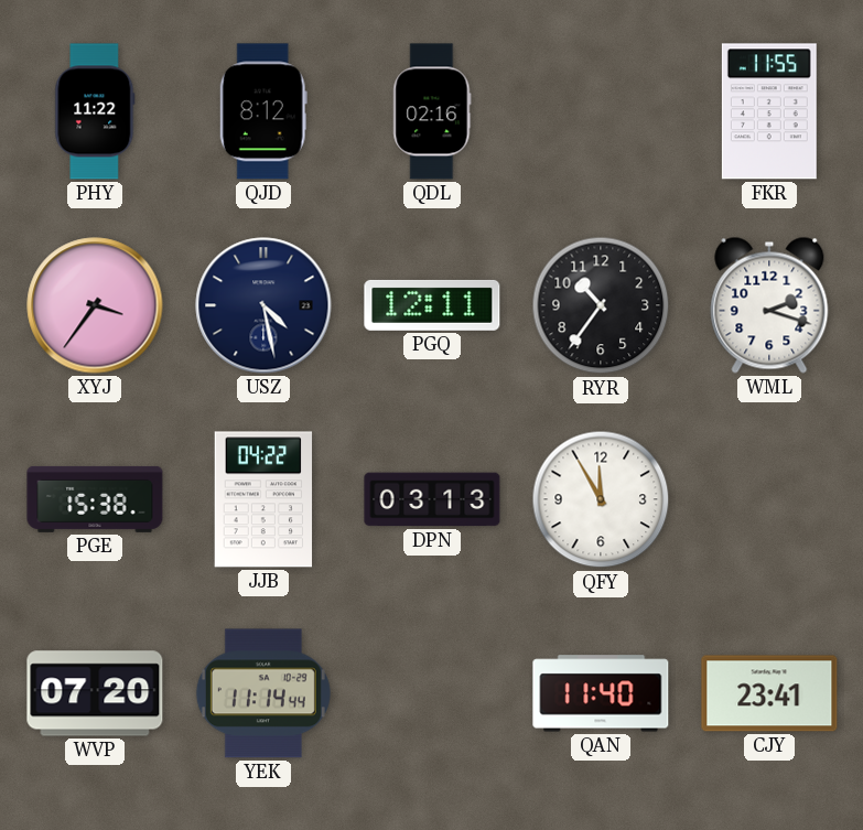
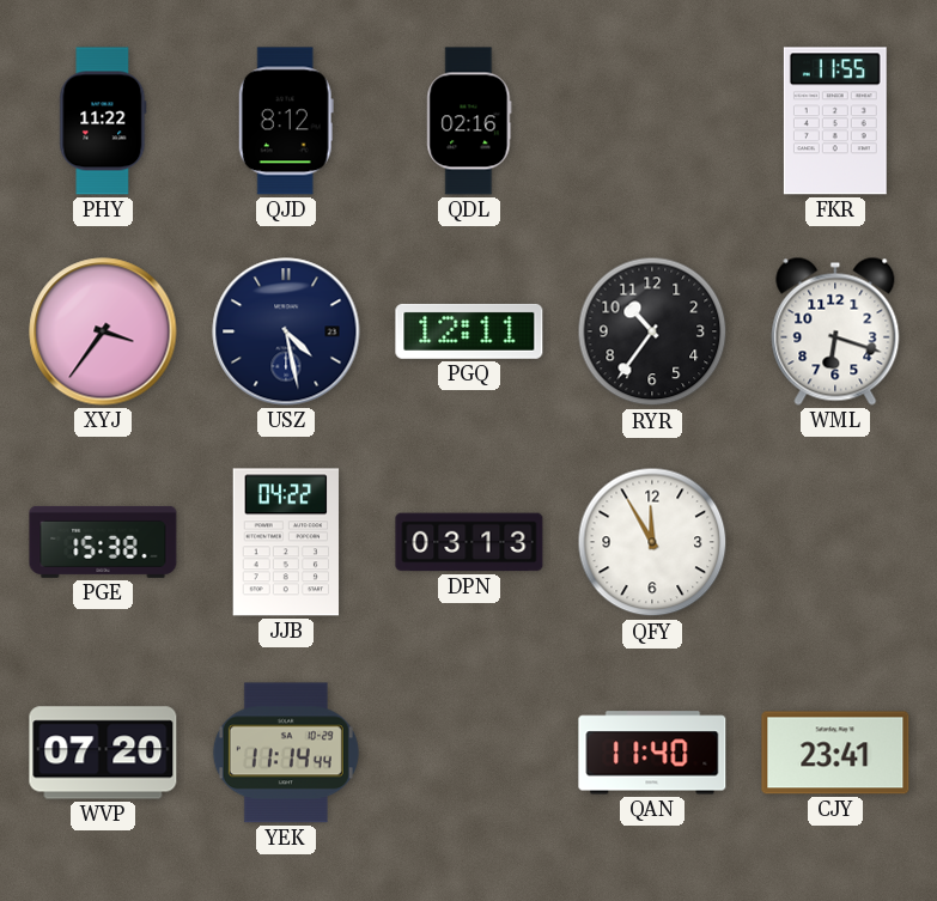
WML: 2:18 -> 6:18
